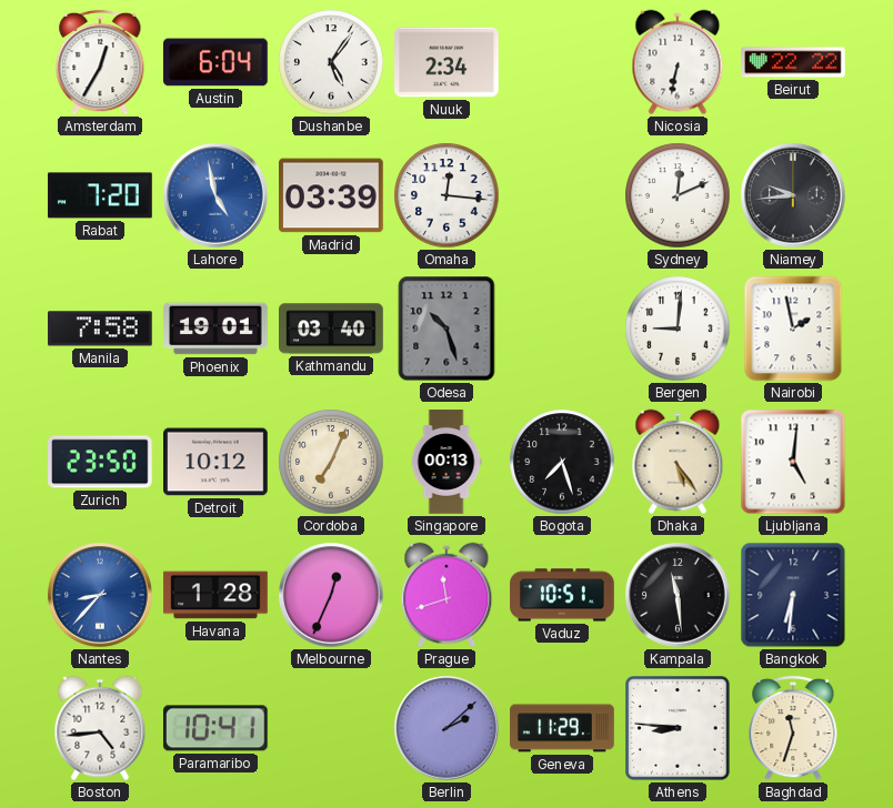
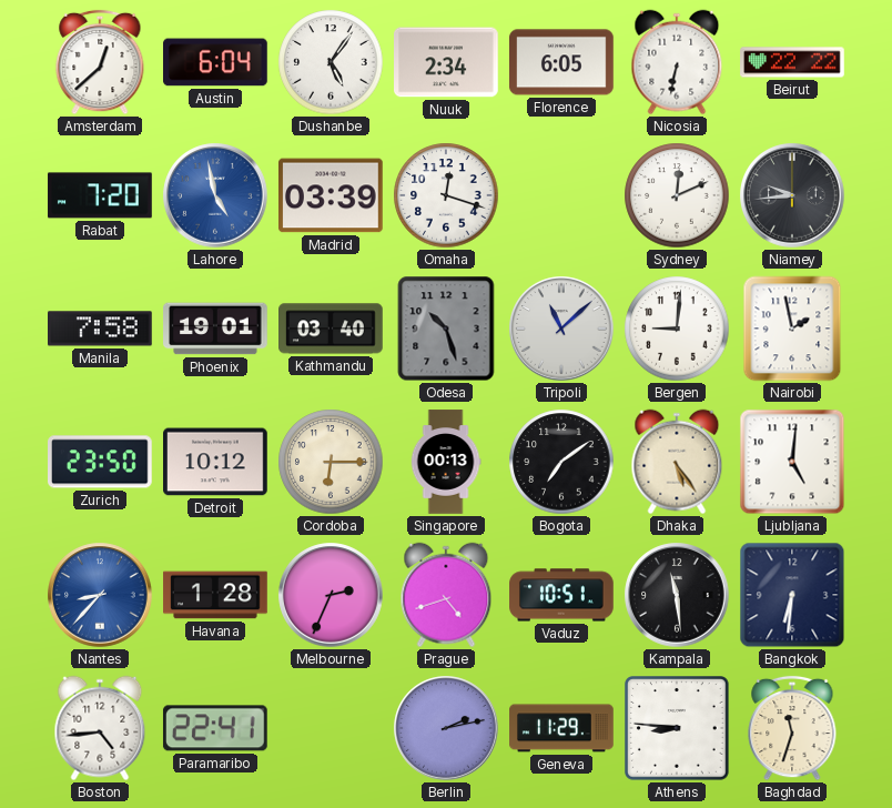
Amsterdam: 12:35 -> 12:38
Florence: none -> 6:05
Omaha: 12:16 -> 12:18
Tripoli: none -> 11:08
Cordoba: 7:04 -> 6:15
Bogota: 7:27 -> 7:09
Melbourne: 12:34 -> 2:34
Prague: 11:42 -> 4:42
Paramaribo: 10:41 -> 22:41
Berlin: 2:08 -> 2:13
